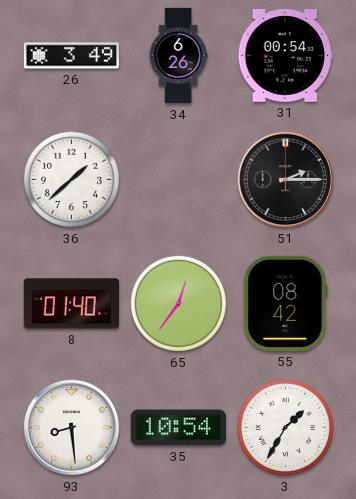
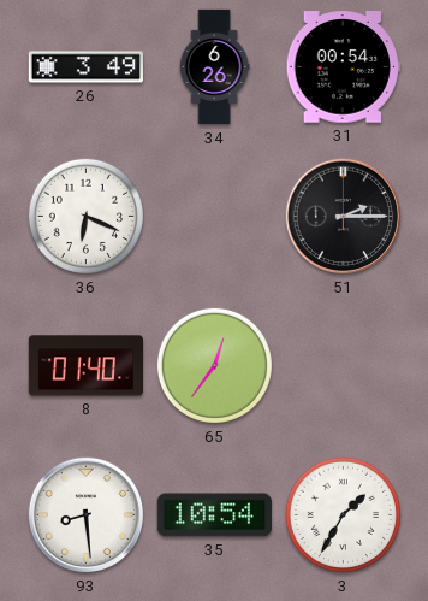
36: 1:38 -> 6:19
55: 08:42 -> none
